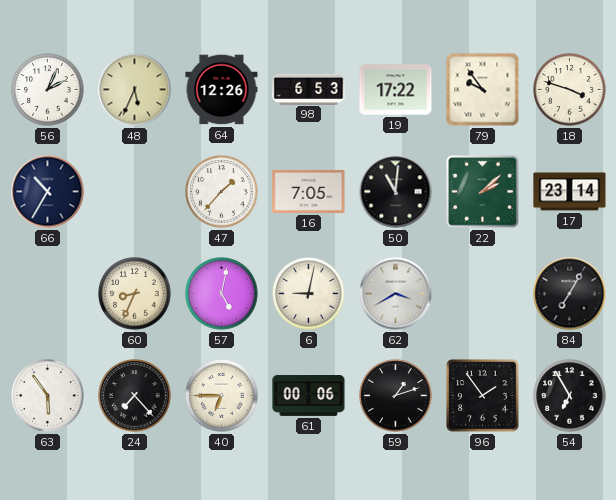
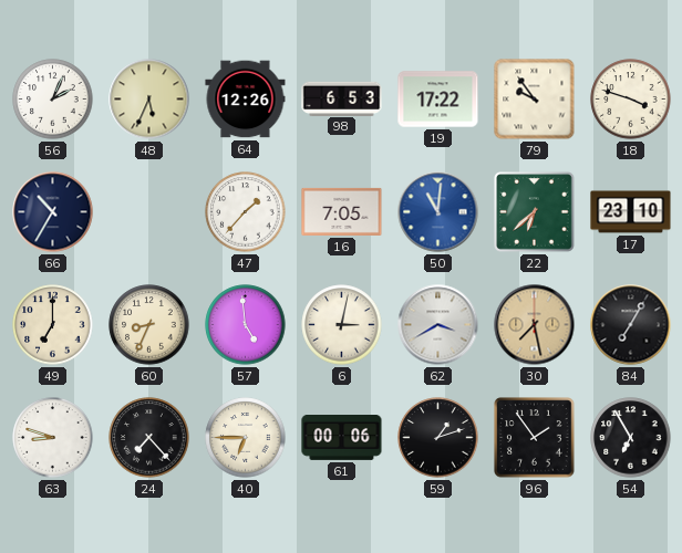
50 dial: black -> blue
22: 2:08 -> 6:38
17: 23:14 -> 23:10
49: none -> 7:00
57: 5:02 -> 4:59
6: 9:02 -> 3:02
30: none -> 7:28
63: 5:54 -> 8:48
